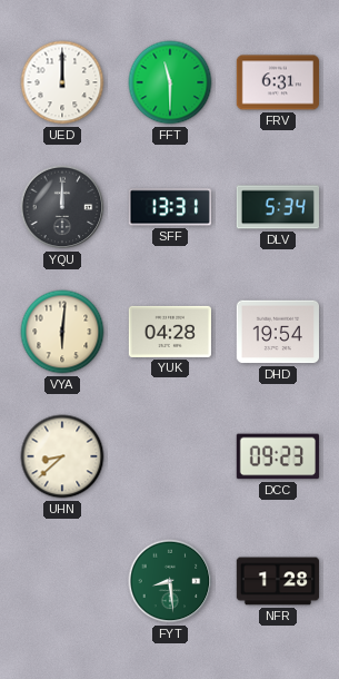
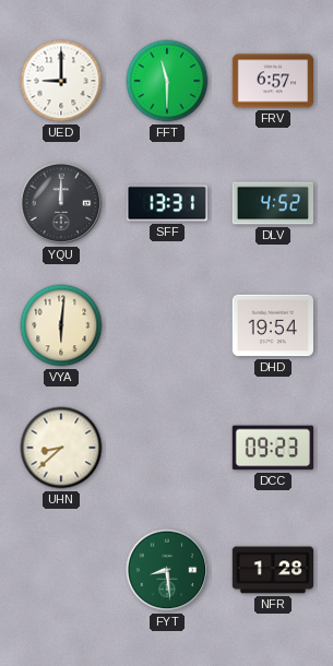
UED: 12:00 -> 9:00
FRV: 6:31 -> 6:57
DLV: 5:34 -> 4:52
YUK: 04:28 -> none
